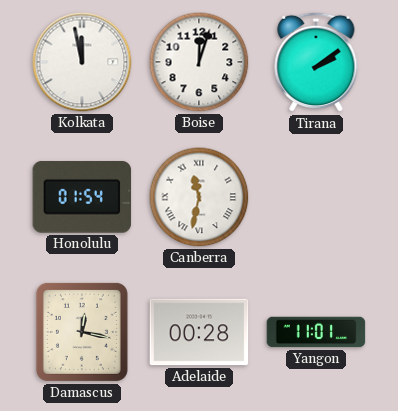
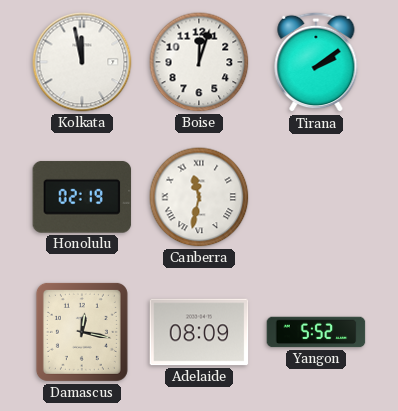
Honolulu: 01:54 -> 02:19
Adelaide: 00:28 -> 08:09
Yangon: 11:01 -> 5:52
